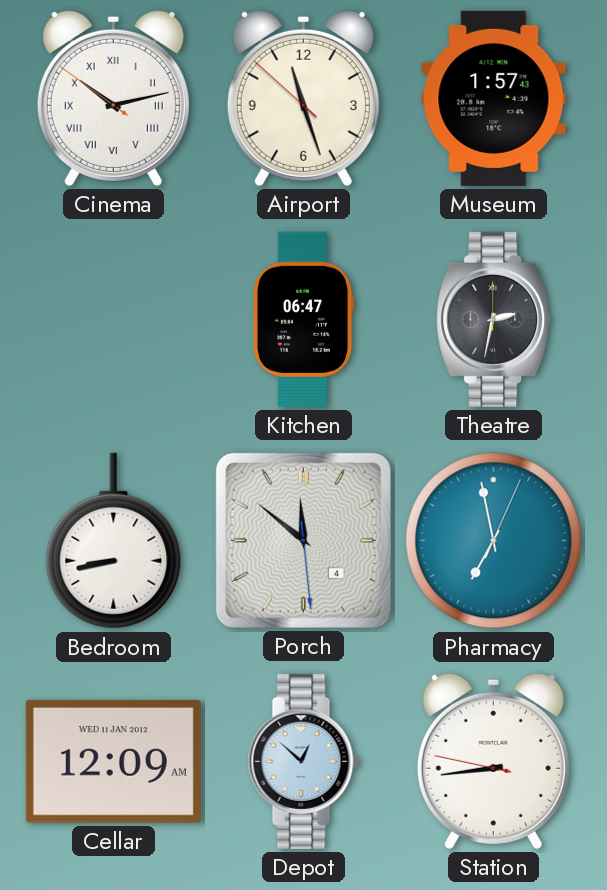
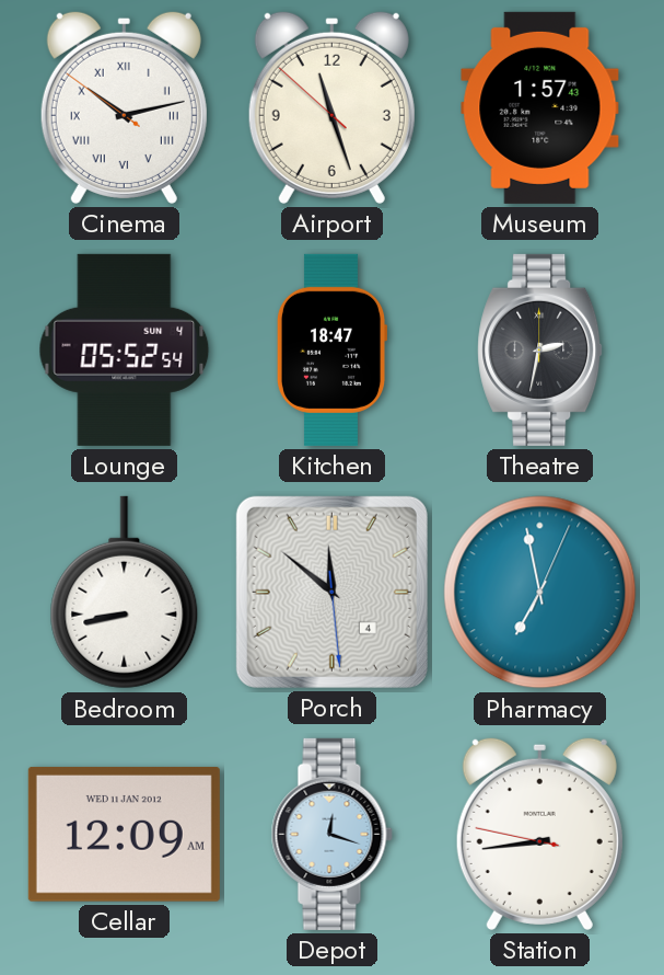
Lounge: none -> 05:52
Kitchen: 06:47 -> 18:47
Depot: 12:52 -> 12:18
